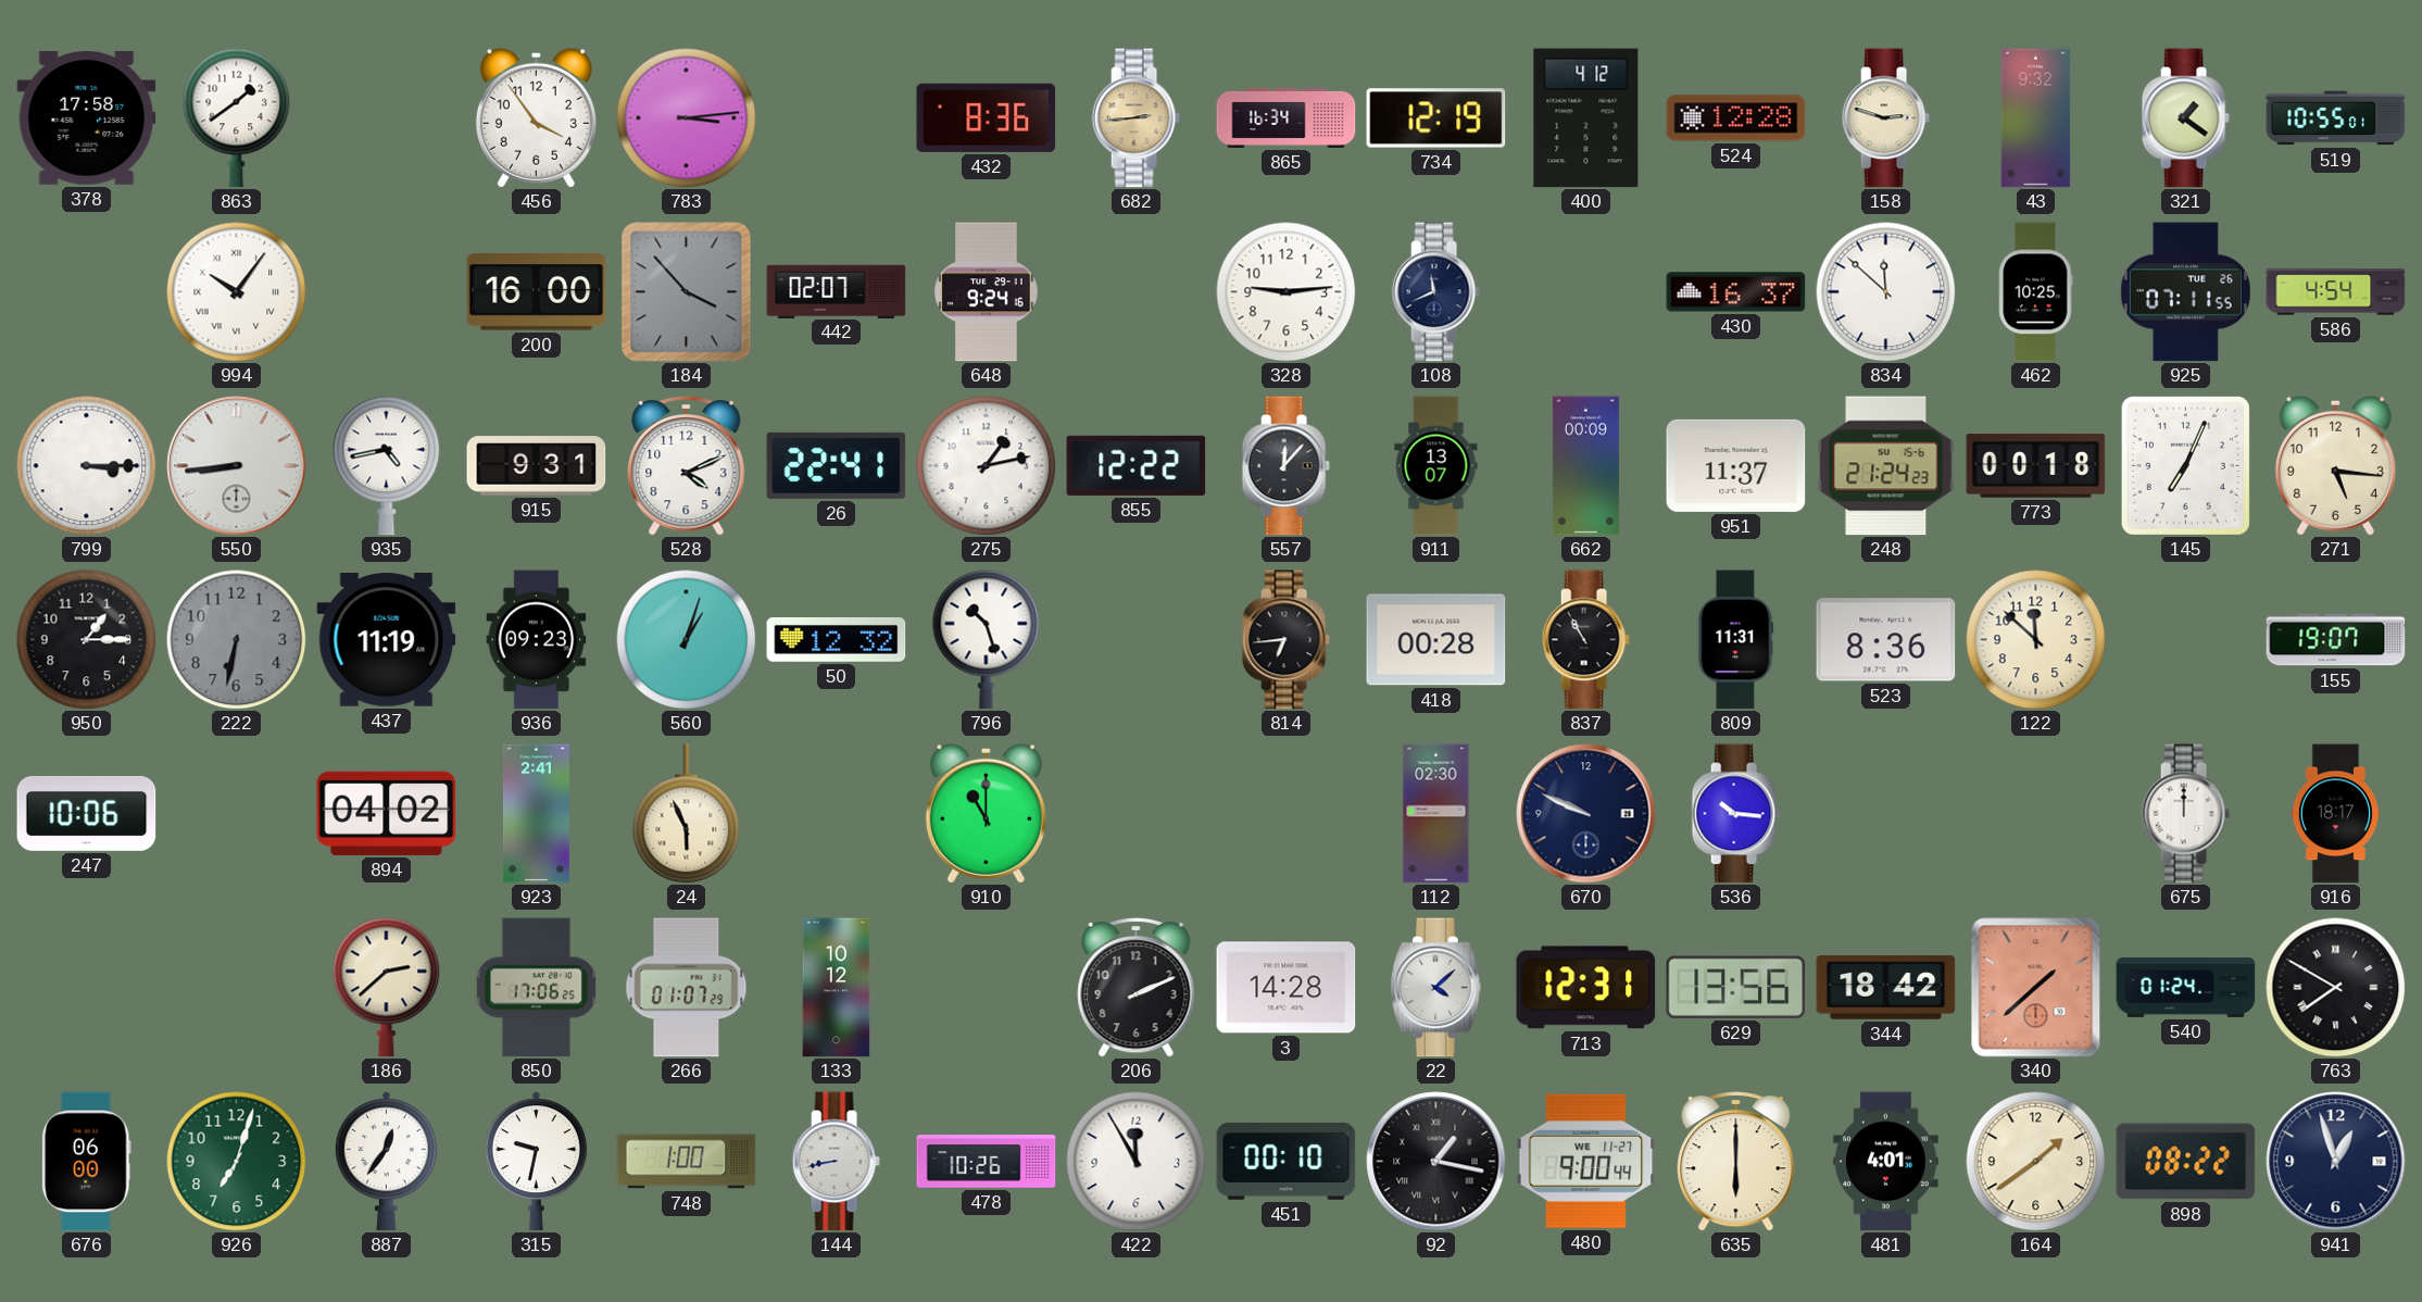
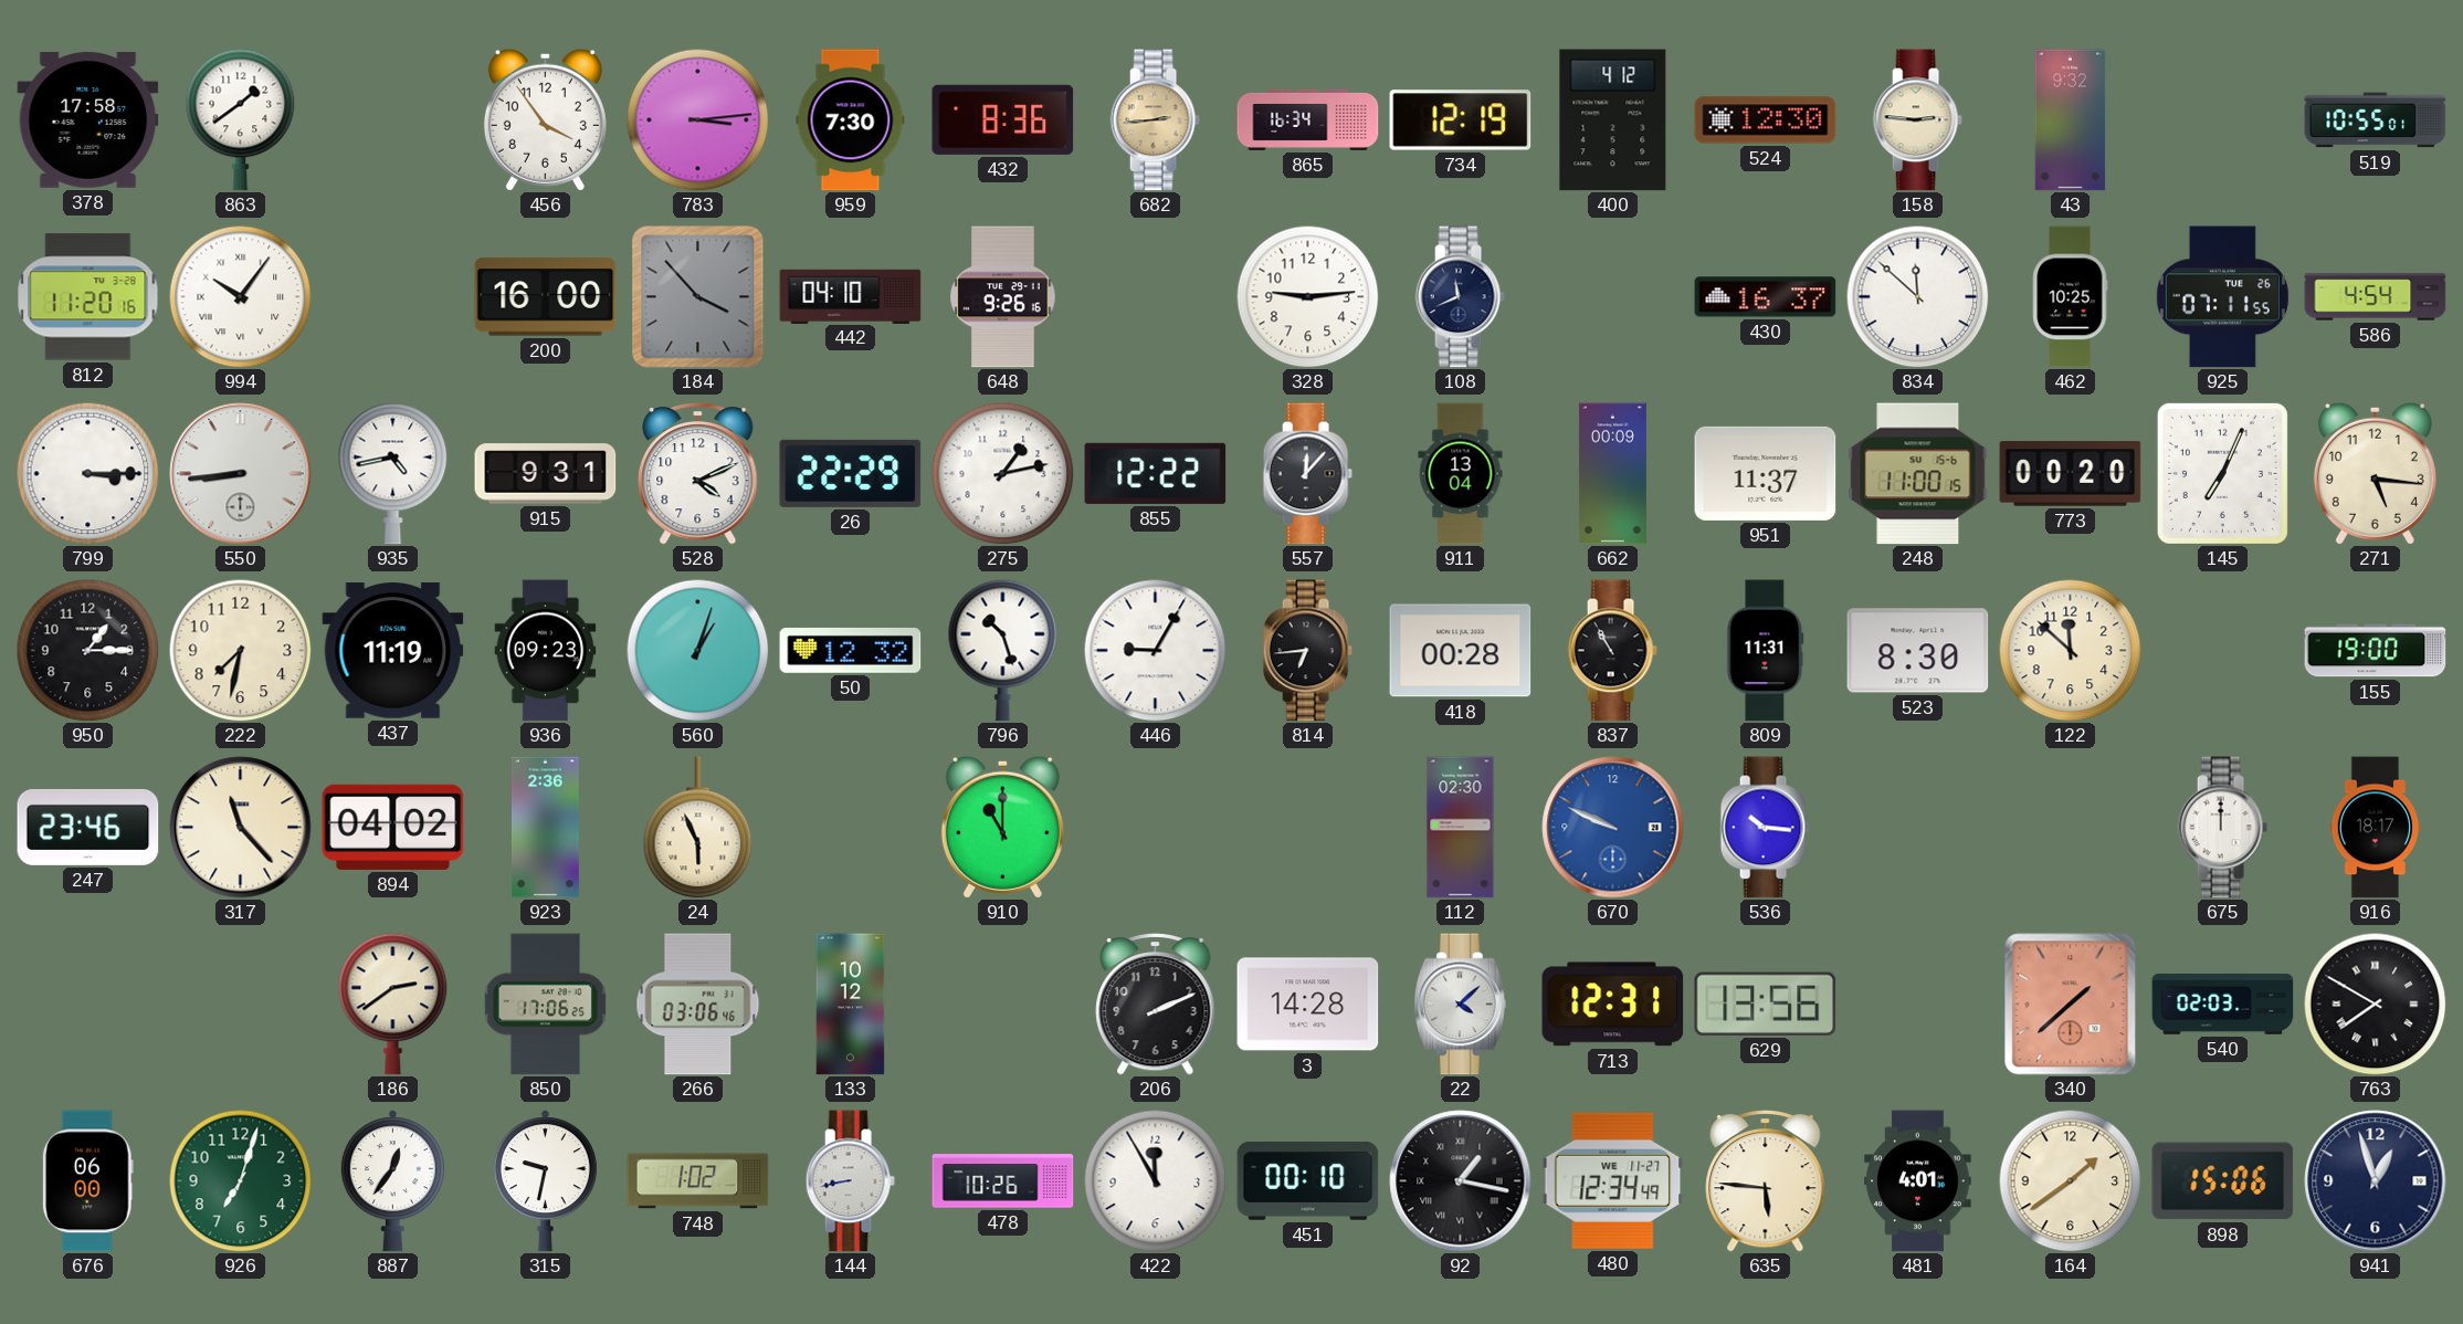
959: none -> 7:30
524: 12:28 -> 12:30
158: 2:48 -> 2:46
321: 1:21 -> none
812: none -> 11:20
442: 02:07 -> 04:10
648: 9:24 -> 9:26
26: 22:41 -> 22:29
911: 13:07 -> 13:04
248: 21:24 -> 11:00
773: 00:18 -> 00:20
222: 6:32 -> 7:32
222 dial: grey -> cream
446: none -> 9:05
523: 8:36 -> 8:30
155: 19:07 -> 19:00
247: 10:06 -> 23:46
317: none -> 11:23
923: 2:41 -> 2:36
670 dial: navy -> blue
186: 2:38 -> 2:39
266: 01:07 -> 03:06
344: 18:42 -> none
540: 01:24 -> 02:03
748: 1:00 -> 1:02
480: 9:00 -> 12:34
635: 6:00 -> 5:46
898: 08:22 -> 15:06
